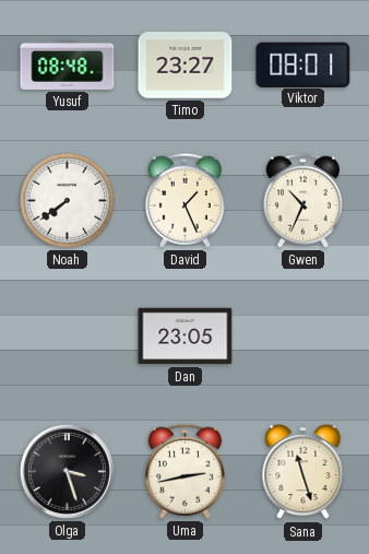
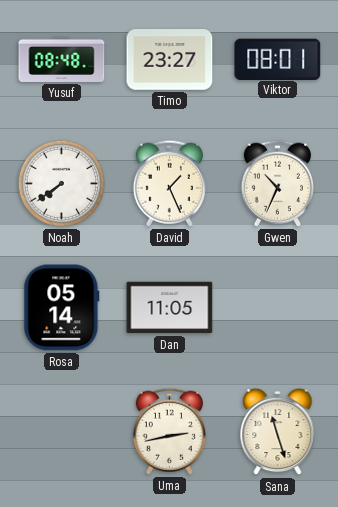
Rosa: none -> 05:14
Dan: 23:05 -> 11:05
Olga: 3:27 -> none
